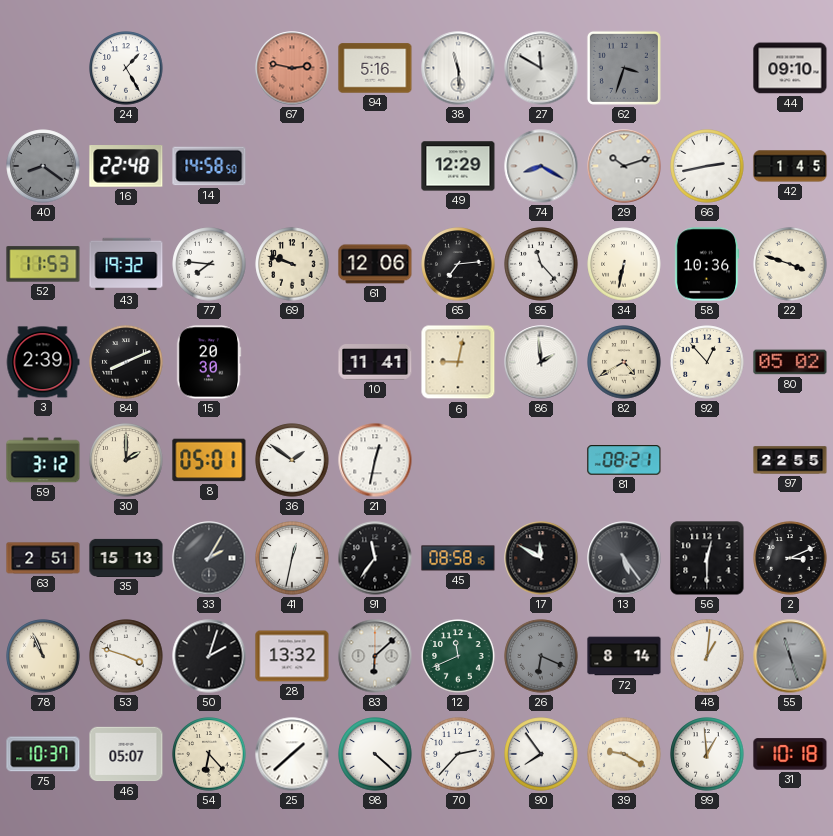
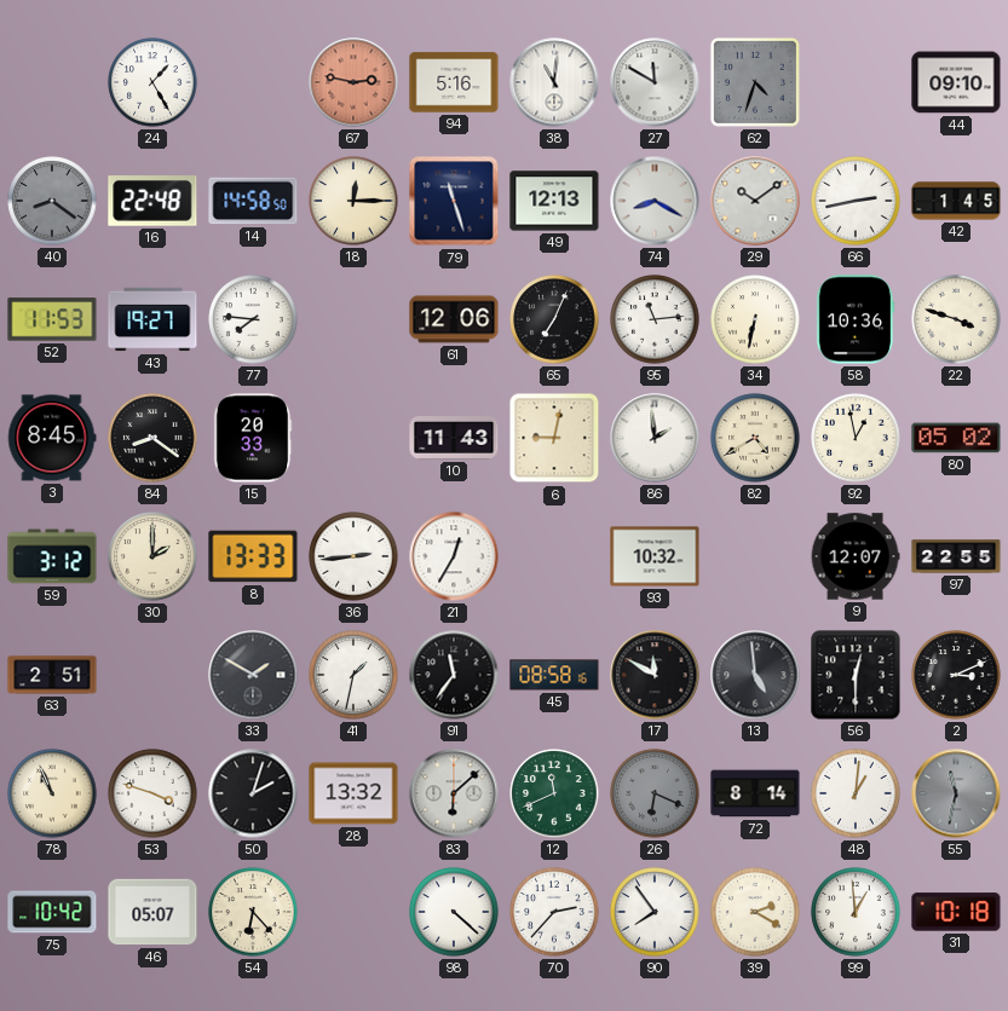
38: 11:29 -> 11:01
62: 3:33 -> 4:33
18: none -> 12:15
79: none -> 11:27
49: 12:29 -> 12:13
29: 10:12 -> 10:09
43: 19:32 -> 19:27
69: 9:48 -> none
65: 7:14 -> 7:04
95: 11:23 -> 11:14
3: 2:39 -> 8:45
84: 8:11 -> 8:21
15: 20:30 -> 20:33
10: 11:41 -> 11:43
92: 12:53 -> 12:58
8: 05:01 -> 13:33
36: 1:51 -> 2:44
21: 12:32 -> 12:35
93: none -> 10:32
81: 08:21 -> none
9: none -> 12:07
35: 15:13 -> none
33: 2:05 -> 1:50
41: 12:32 -> 1:32
13: 5:24 -> 4:59
55: 11:27 -> 11:32
75: 10:37 -> 10:42
25: 1:38 -> none
39: 9:20 -> 2:20
